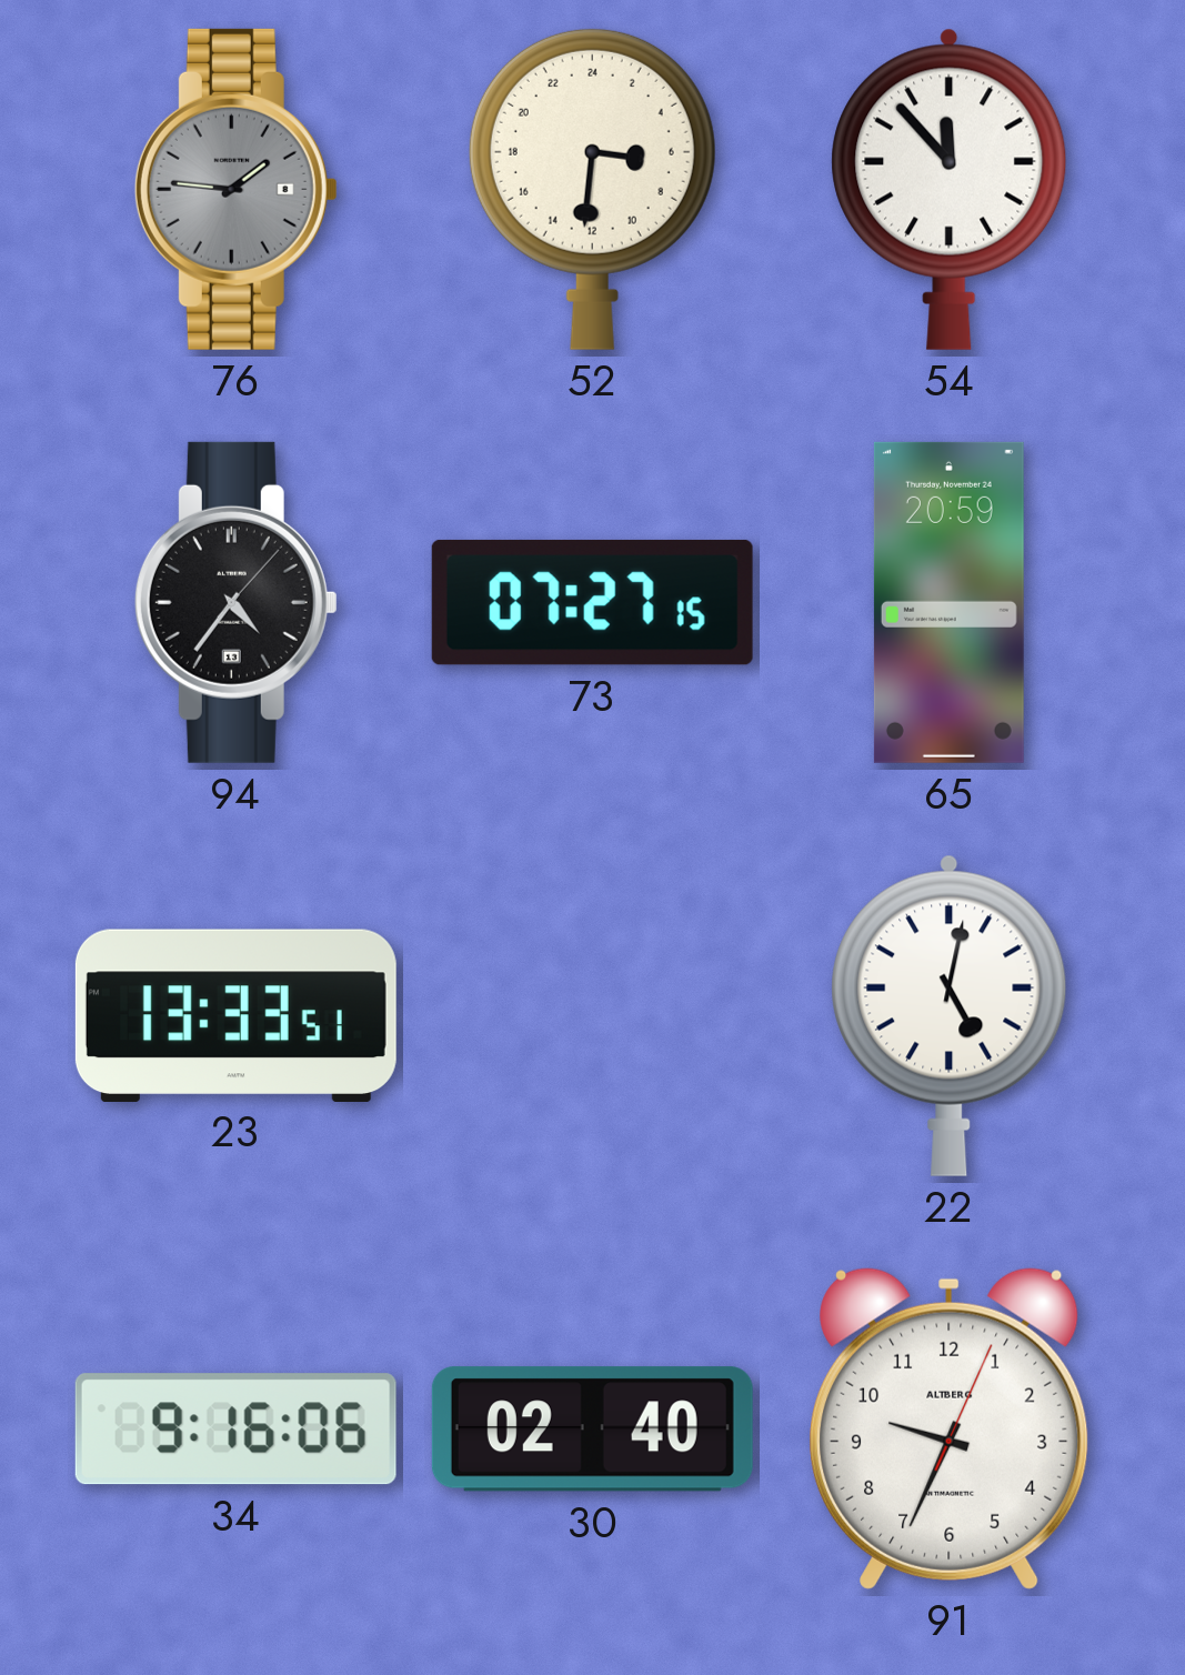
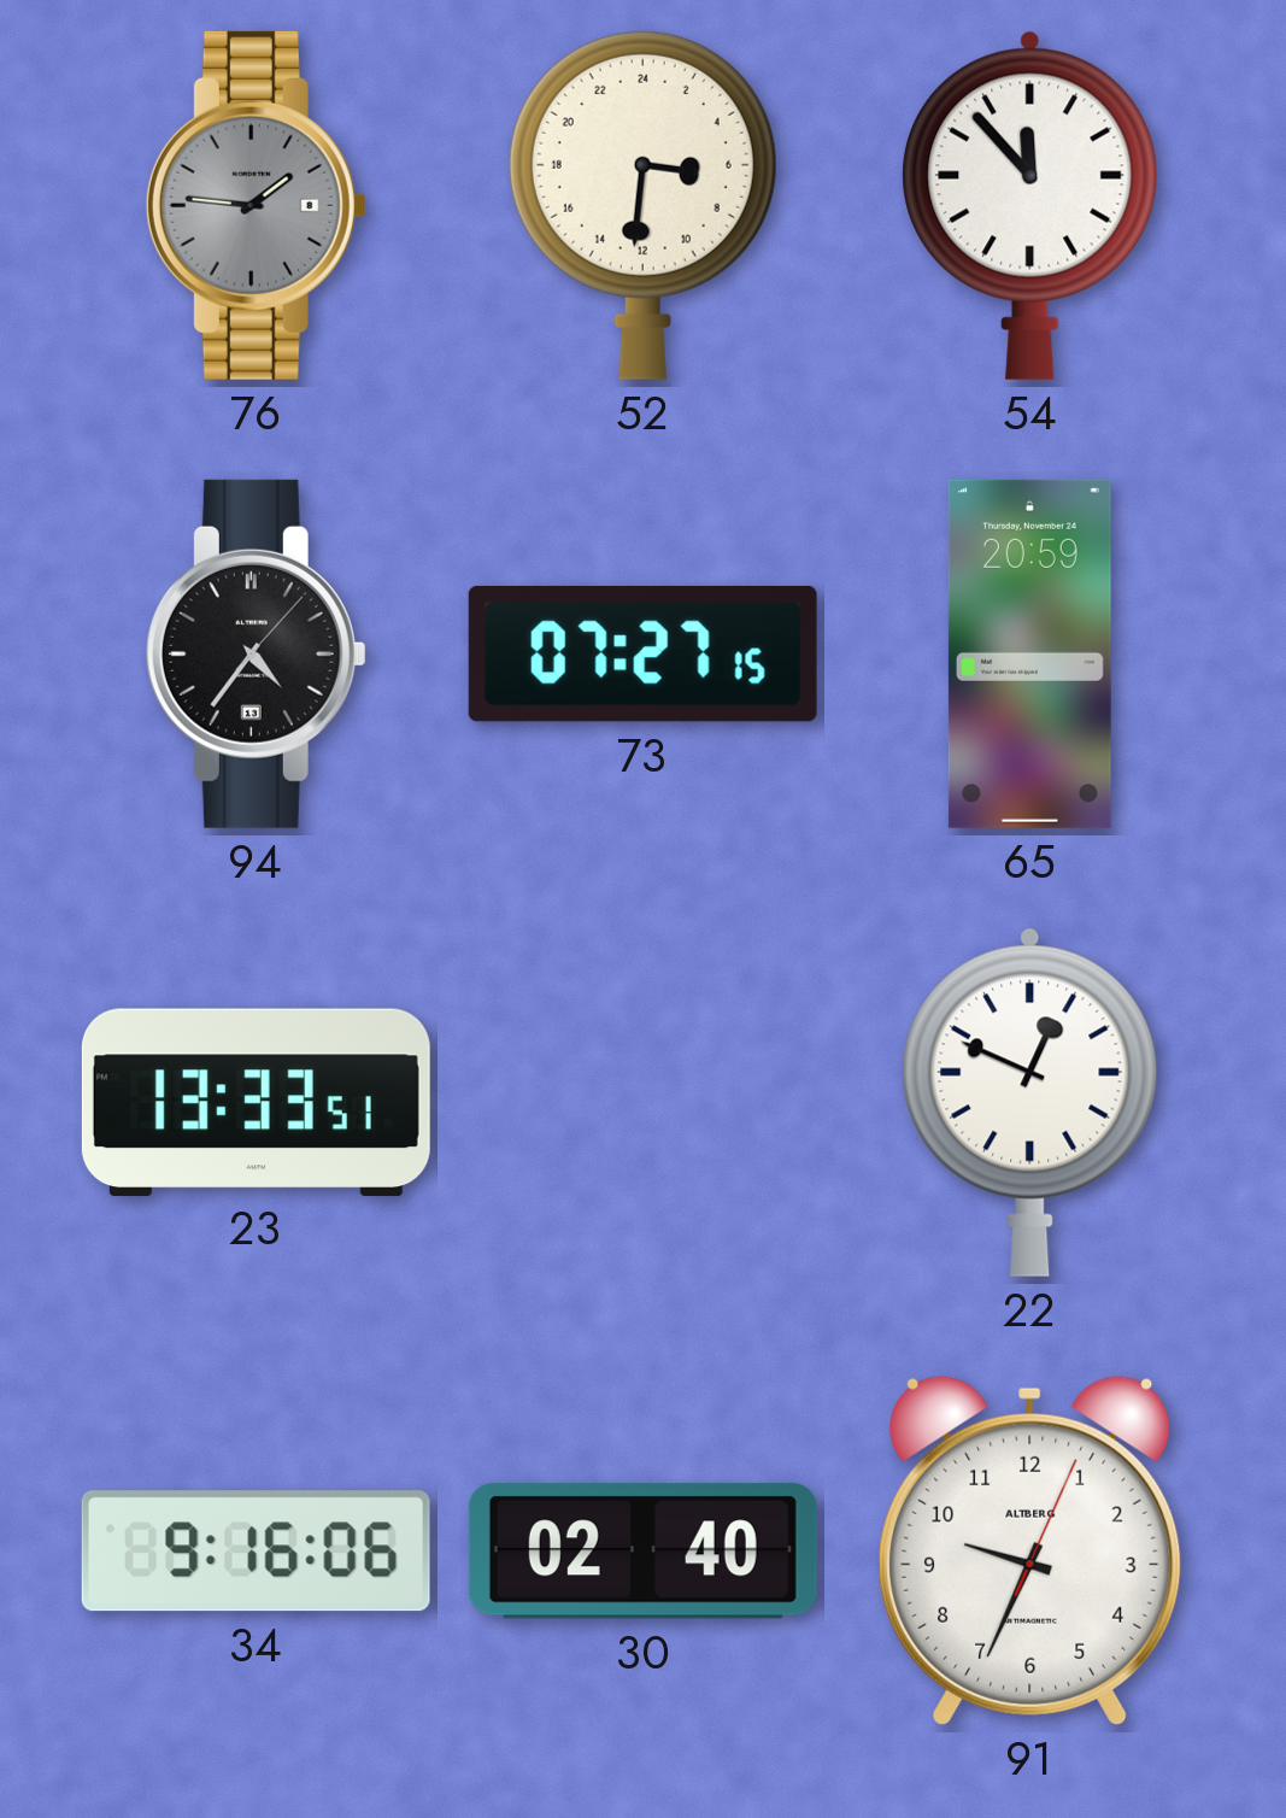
22: 5:02 -> 12:49
